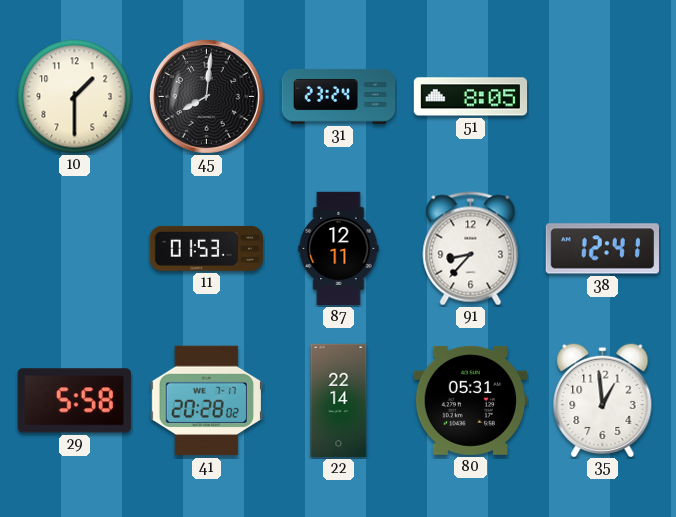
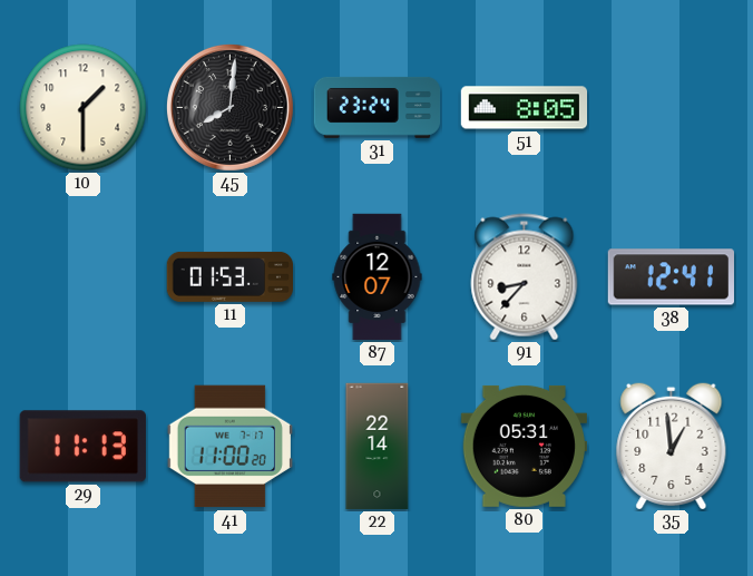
87: 12:11 -> 12:07
29: 5:58 -> 11:13
41: 20:28 -> 11:00
